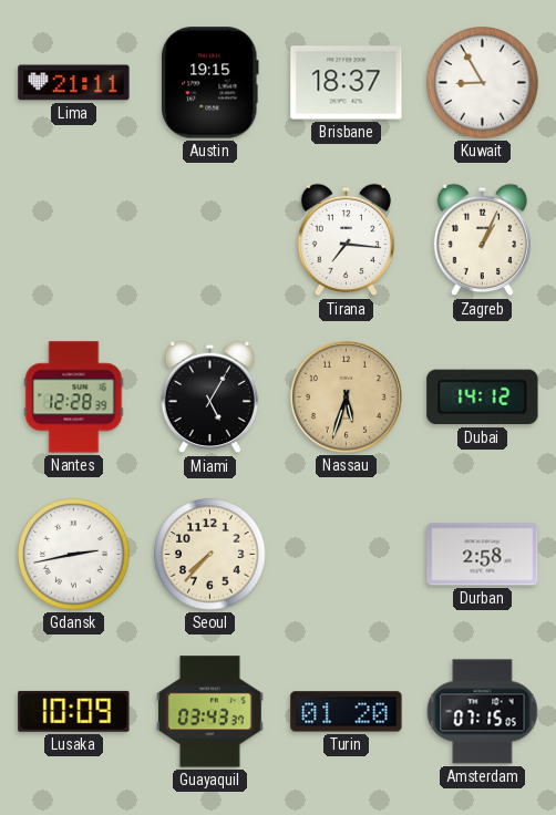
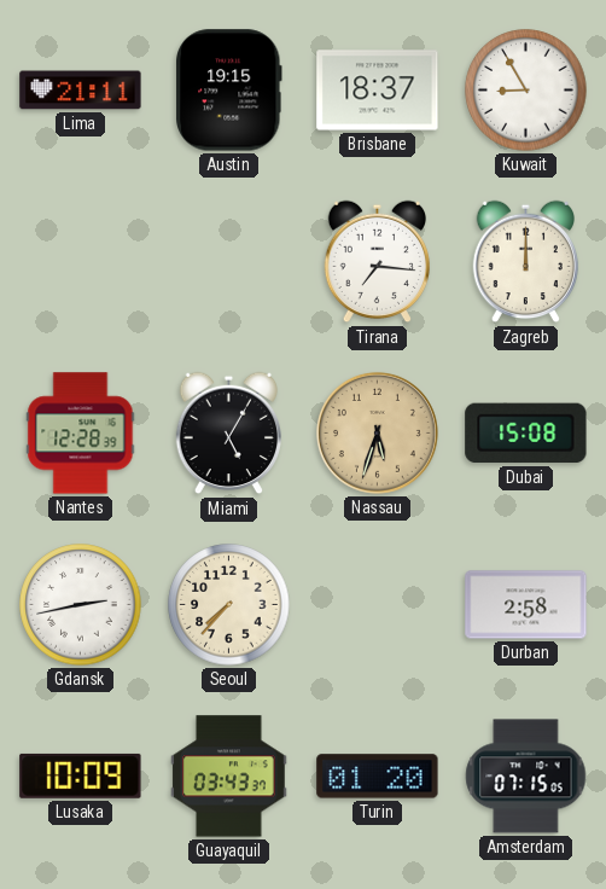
Zagreb: 1:04 -> 12:00
Dubai: 14:12 -> 15:08
